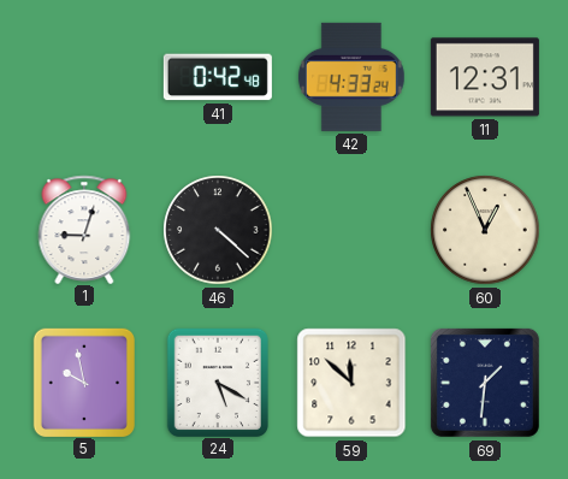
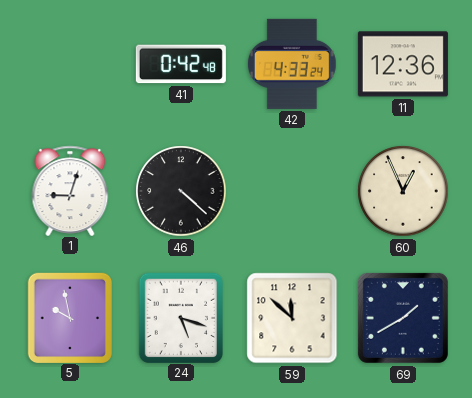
11: 12:31 -> 12:36
24: 5:20 -> 5:18
69: 1:31 -> 1:40
